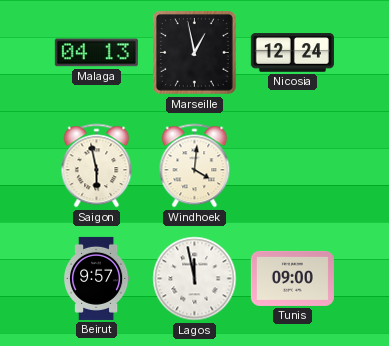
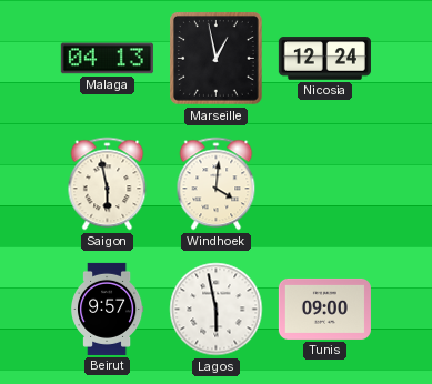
Lagos: 11:58 -> 5:58
